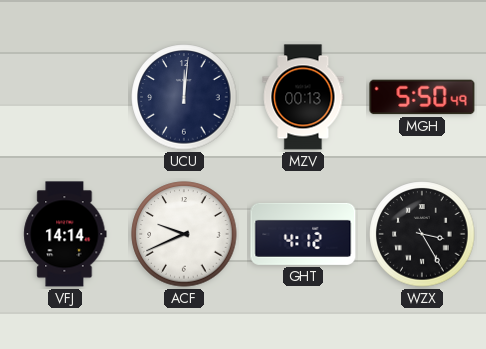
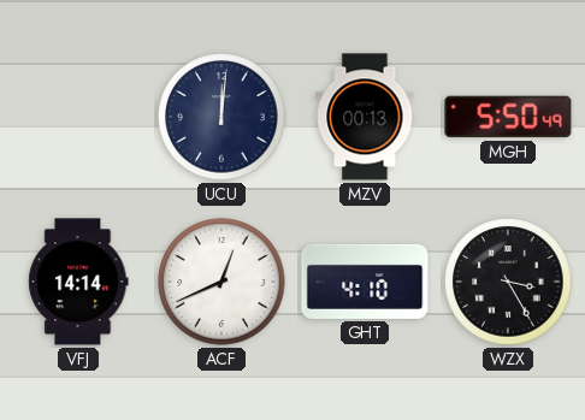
ACF: 9:41 -> 12:41
GHT: 4:12 -> 4:10
